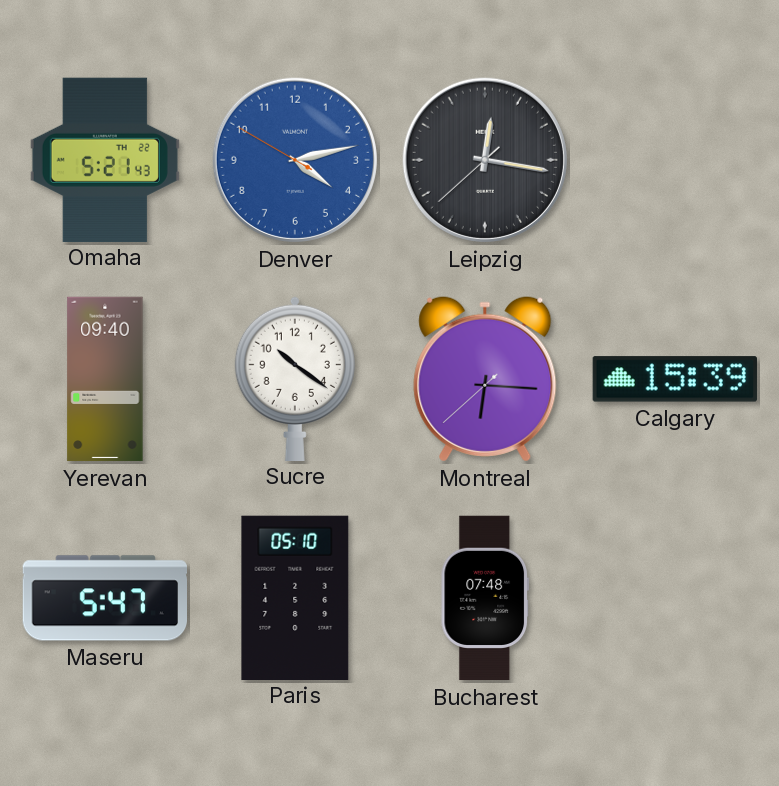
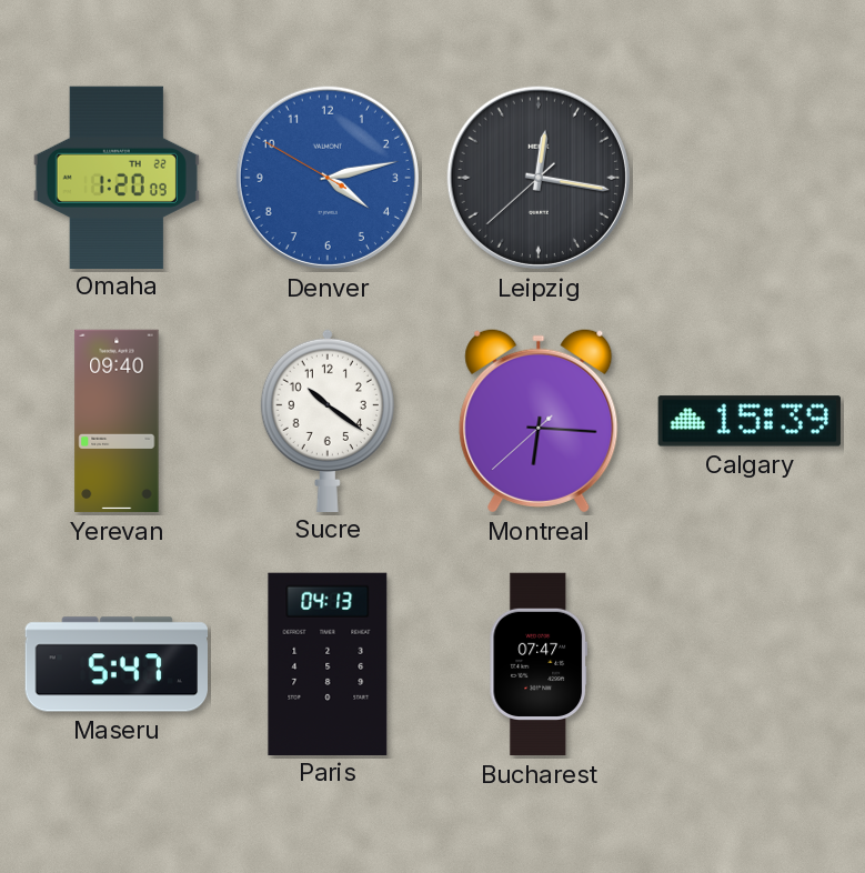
Omaha: 5:21 -> 1:20
Paris: 05:10 -> 04:13
Bucharest: 07:48 -> 07:47
